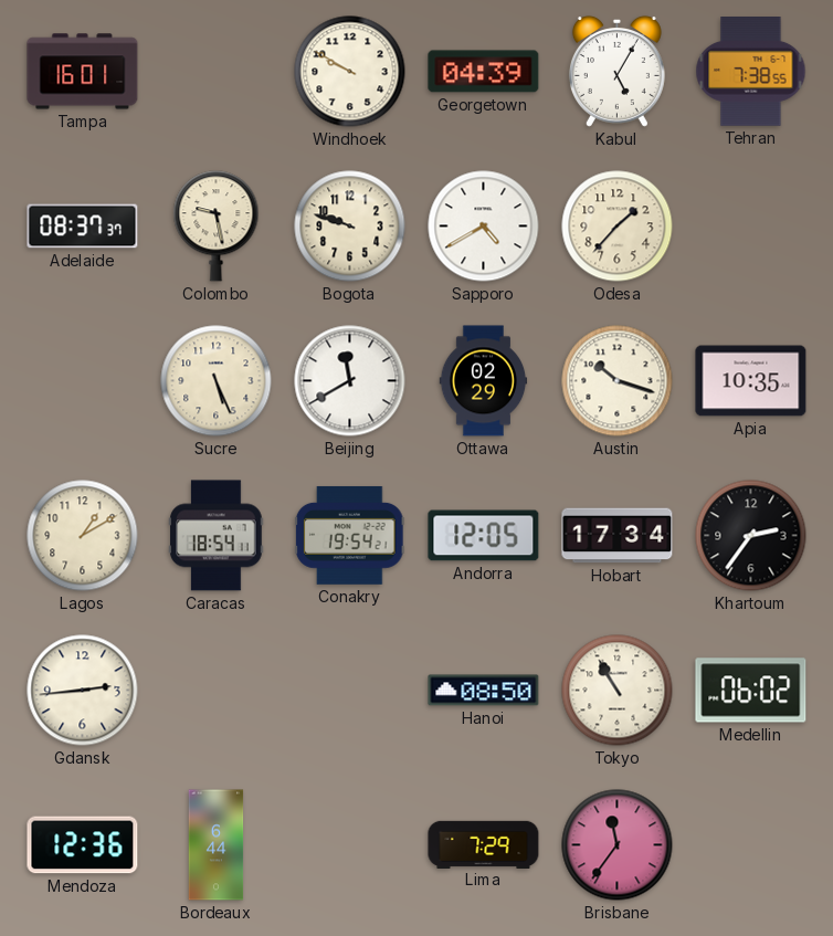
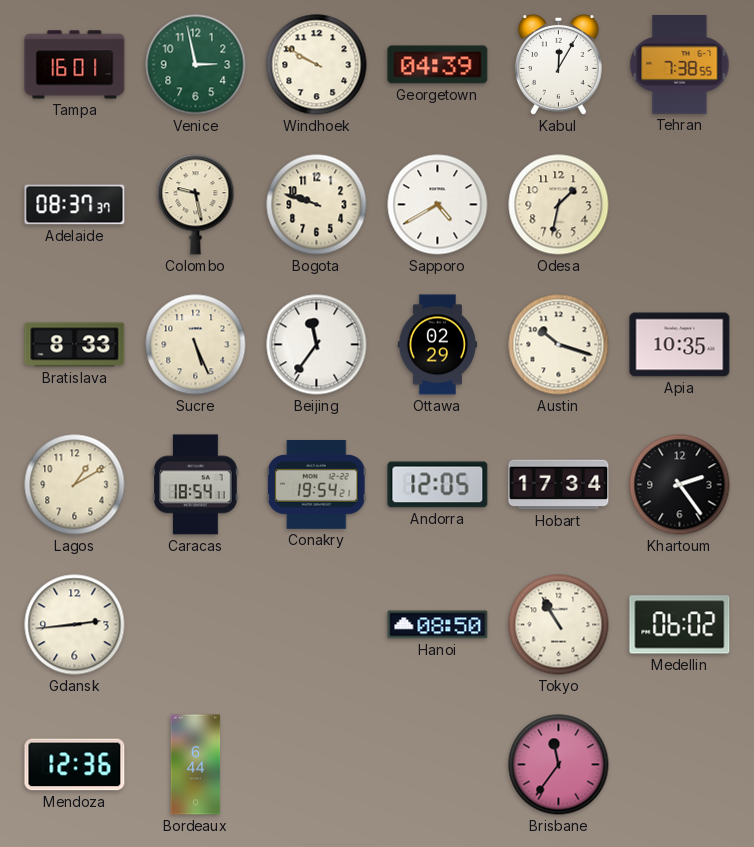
Venice: none -> 2:58
Kabul: 5:05 -> 12:05
Odesa: 1:37 -> 1:32
Bratislava: none -> 8:33
Beijing: 11:40 -> 11:36
Khartoum: 2:36 -> 2:24
Lima: 7:29 -> none
